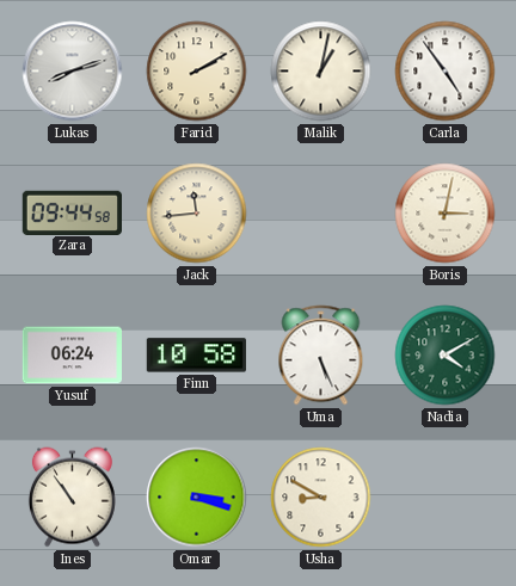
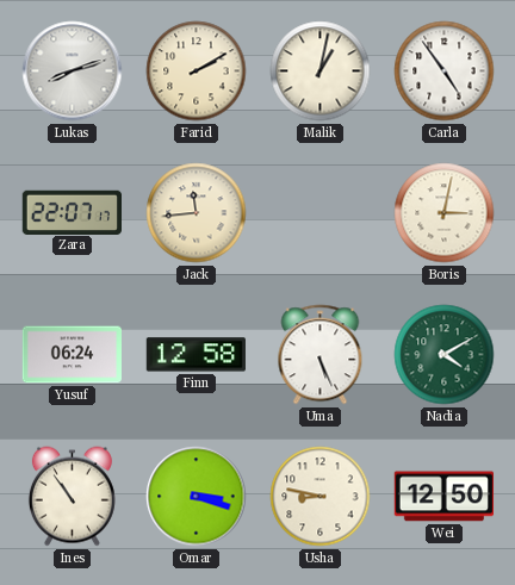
Zara: 09:44 -> 22:07
Finn: 10:58 -> 12:58
Usha: 8:50 -> 8:47
Wei: none -> 12:50
